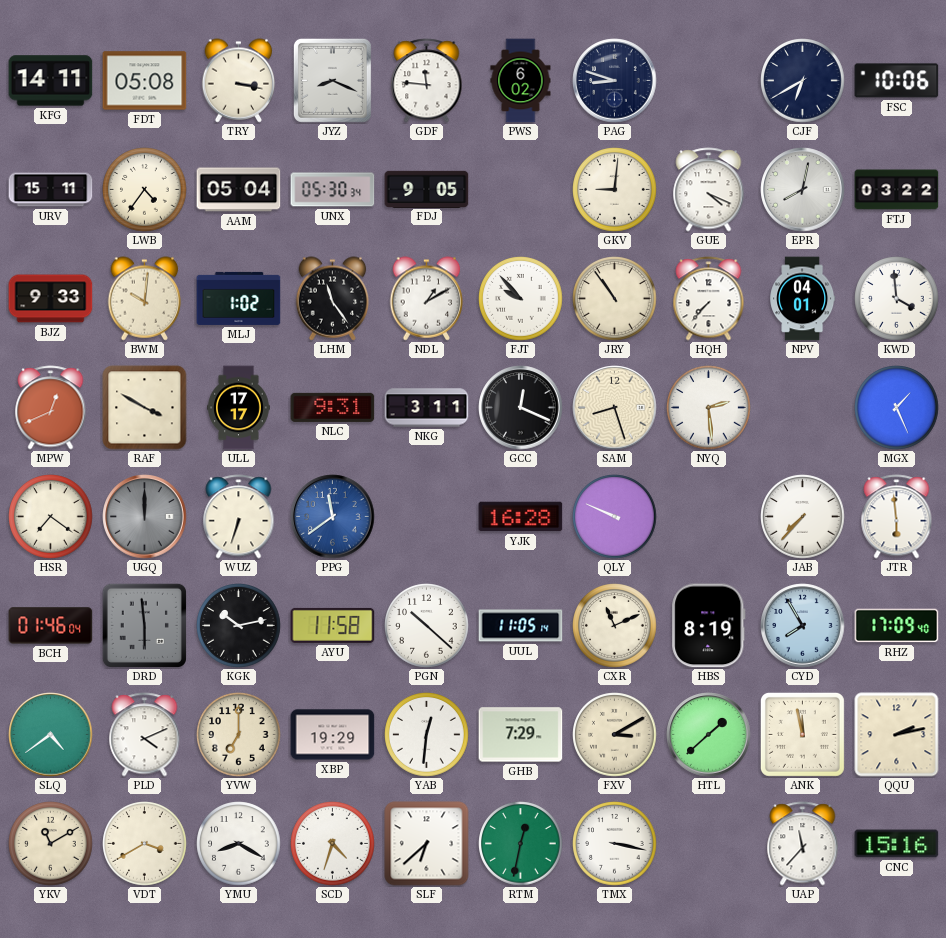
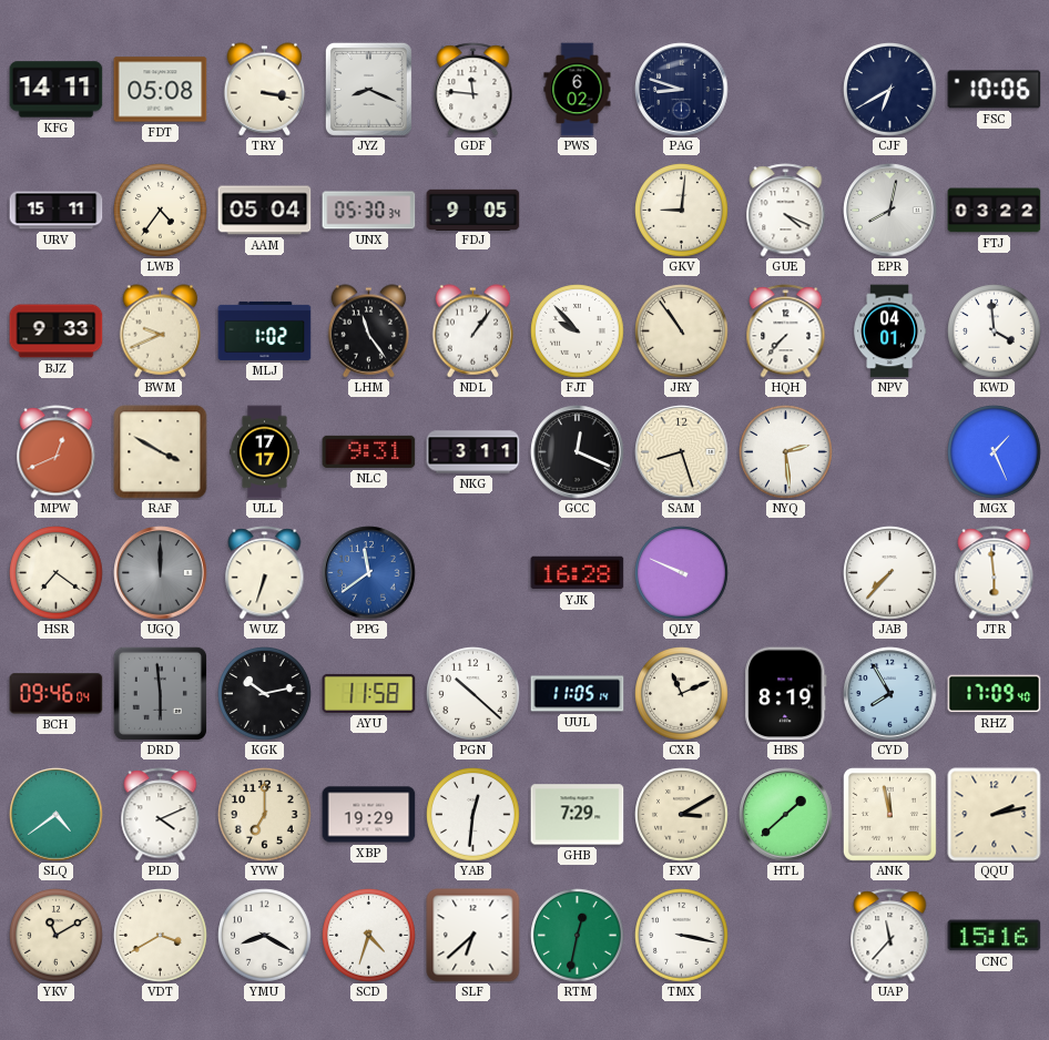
BWM: 10:01 -> 9:41
NDL: 1:10 -> 1:06
BCH: 01:46 -> 09:46
